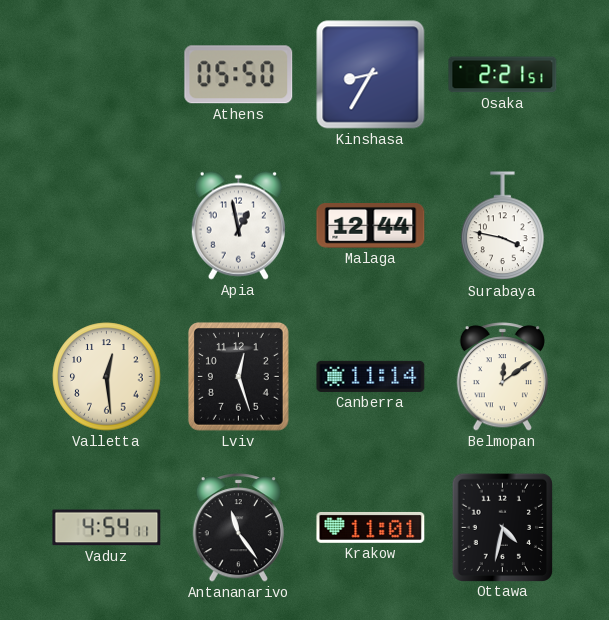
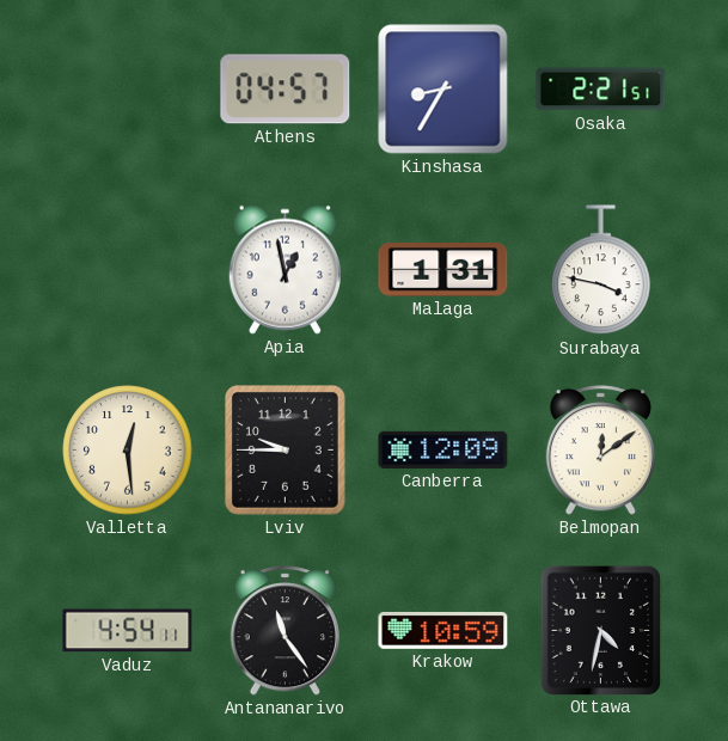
Athens: 05:50 -> 04:57
Malaga: 12:44 -> 1:31
Lviv: 12:27 -> 9:45
Canberra: 11:14 -> 12:09
Krakow: 11:01 -> 10:59
